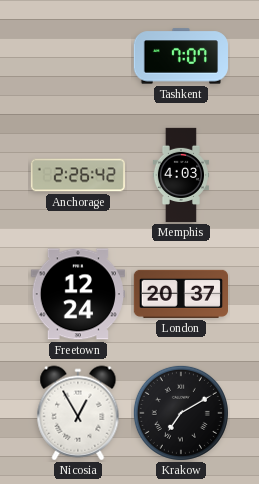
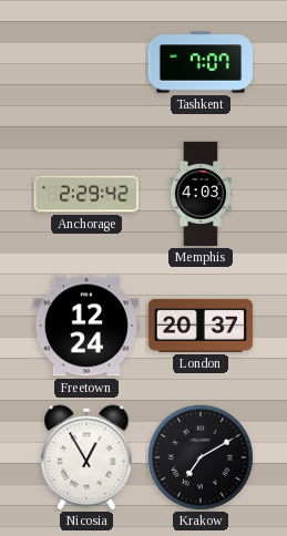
Anchorage: 2:26 -> 2:29
